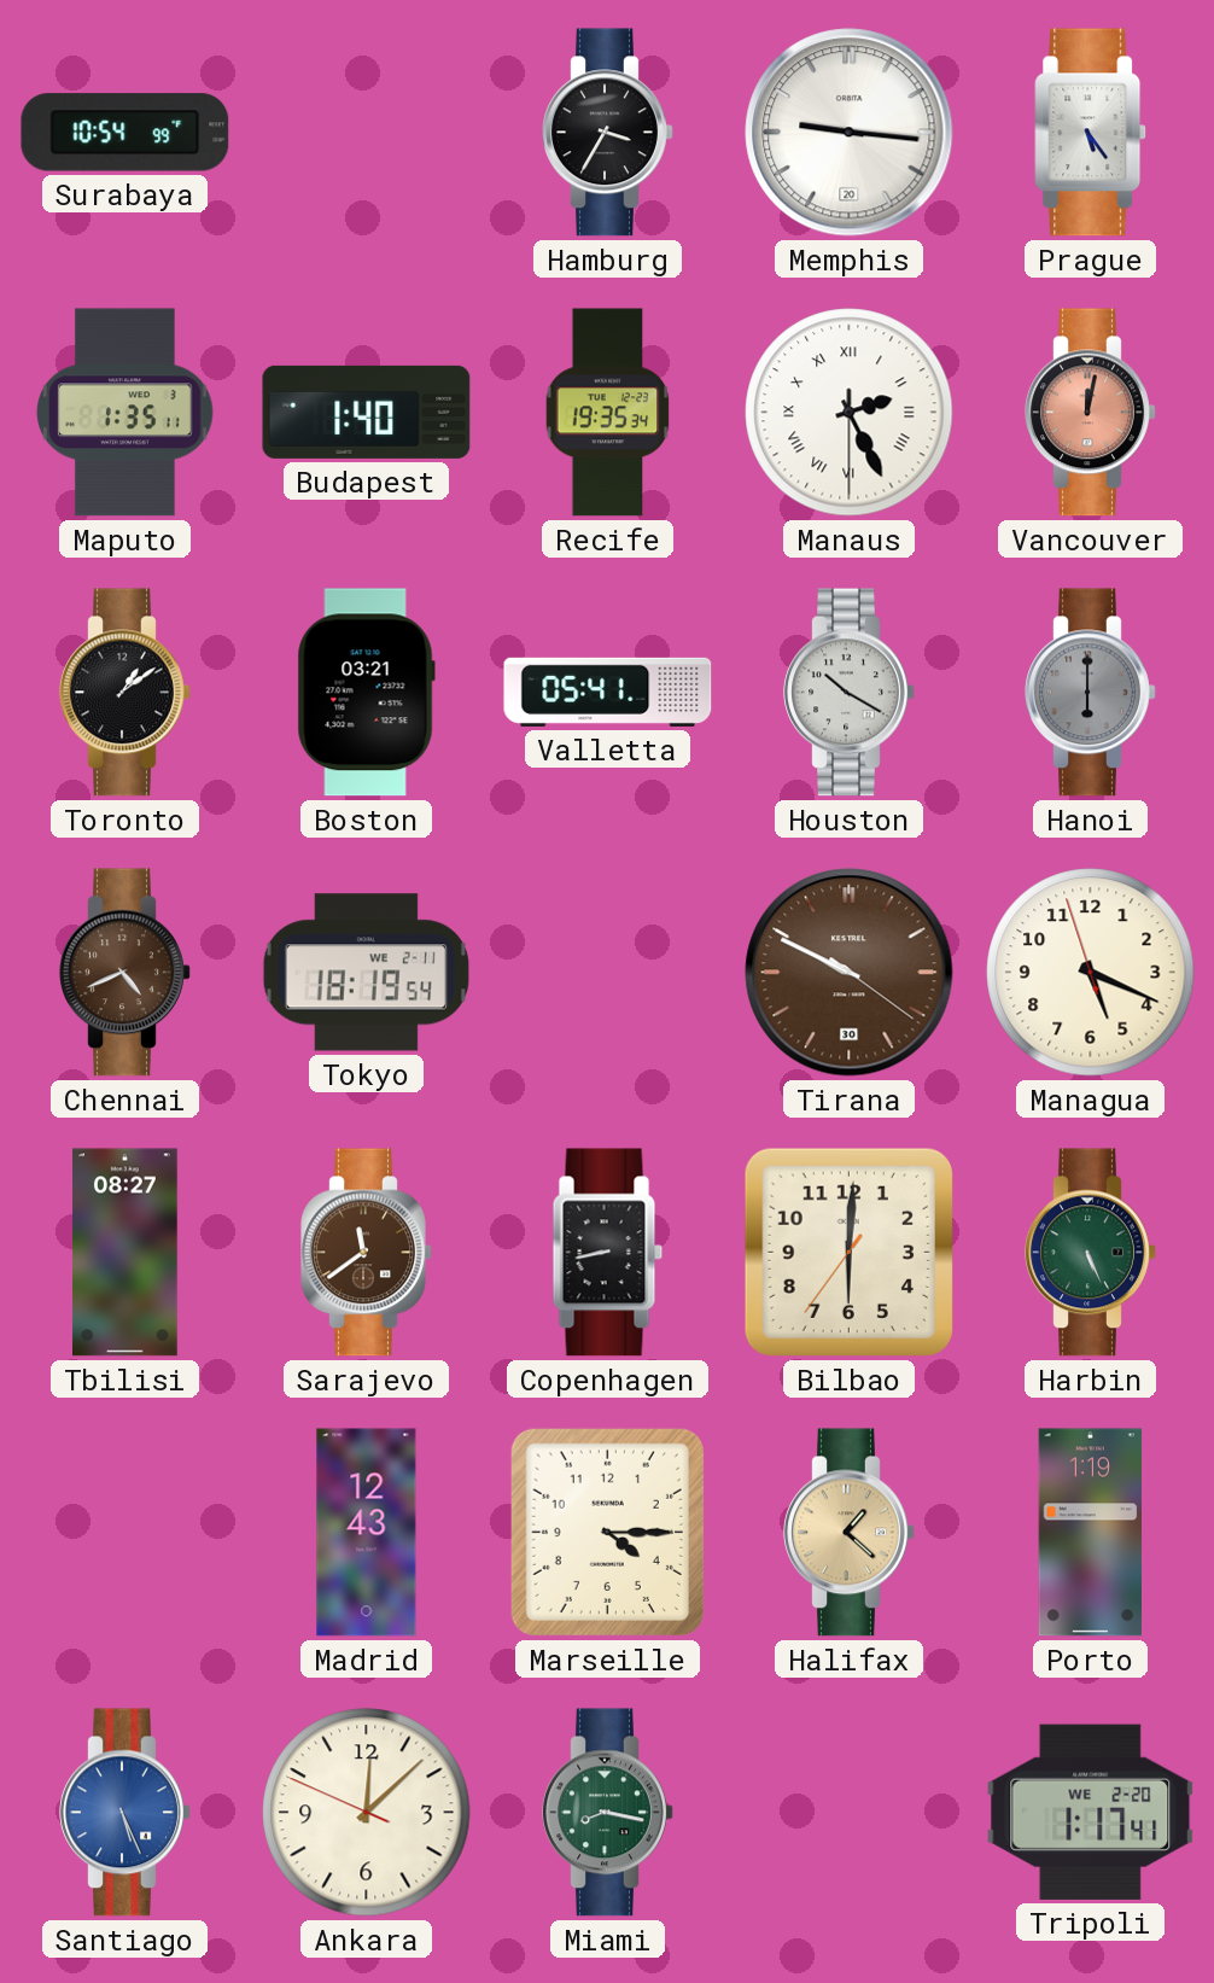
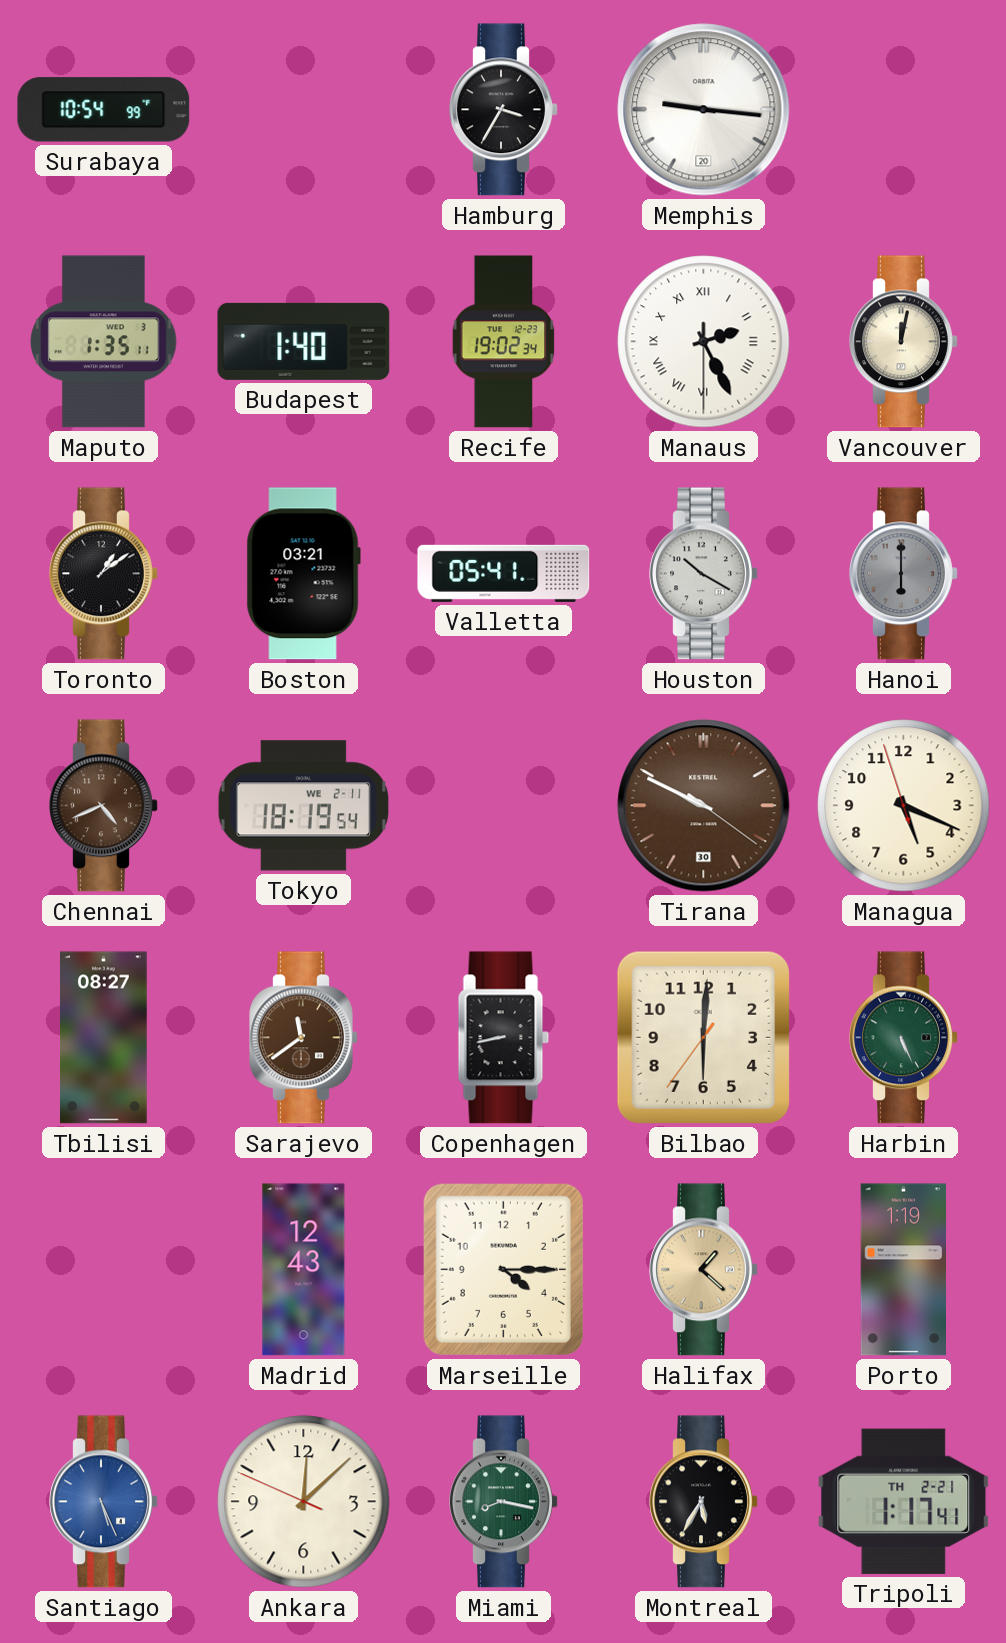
Prague: 5:24 -> none
Recife: 19:35 -> 19:02
Vancouver dial: salmon -> cream
Montreal: none -> 5:35
Tripoli date: WE 2-20 -> TH 2-21
